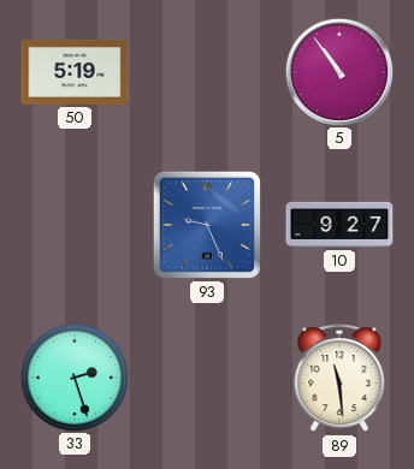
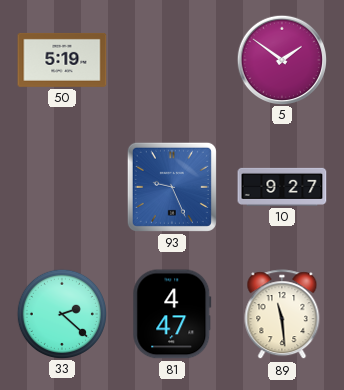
5: 10:54 -> 1:51
33: 2:27 -> 2:22
81: none -> 4:47
